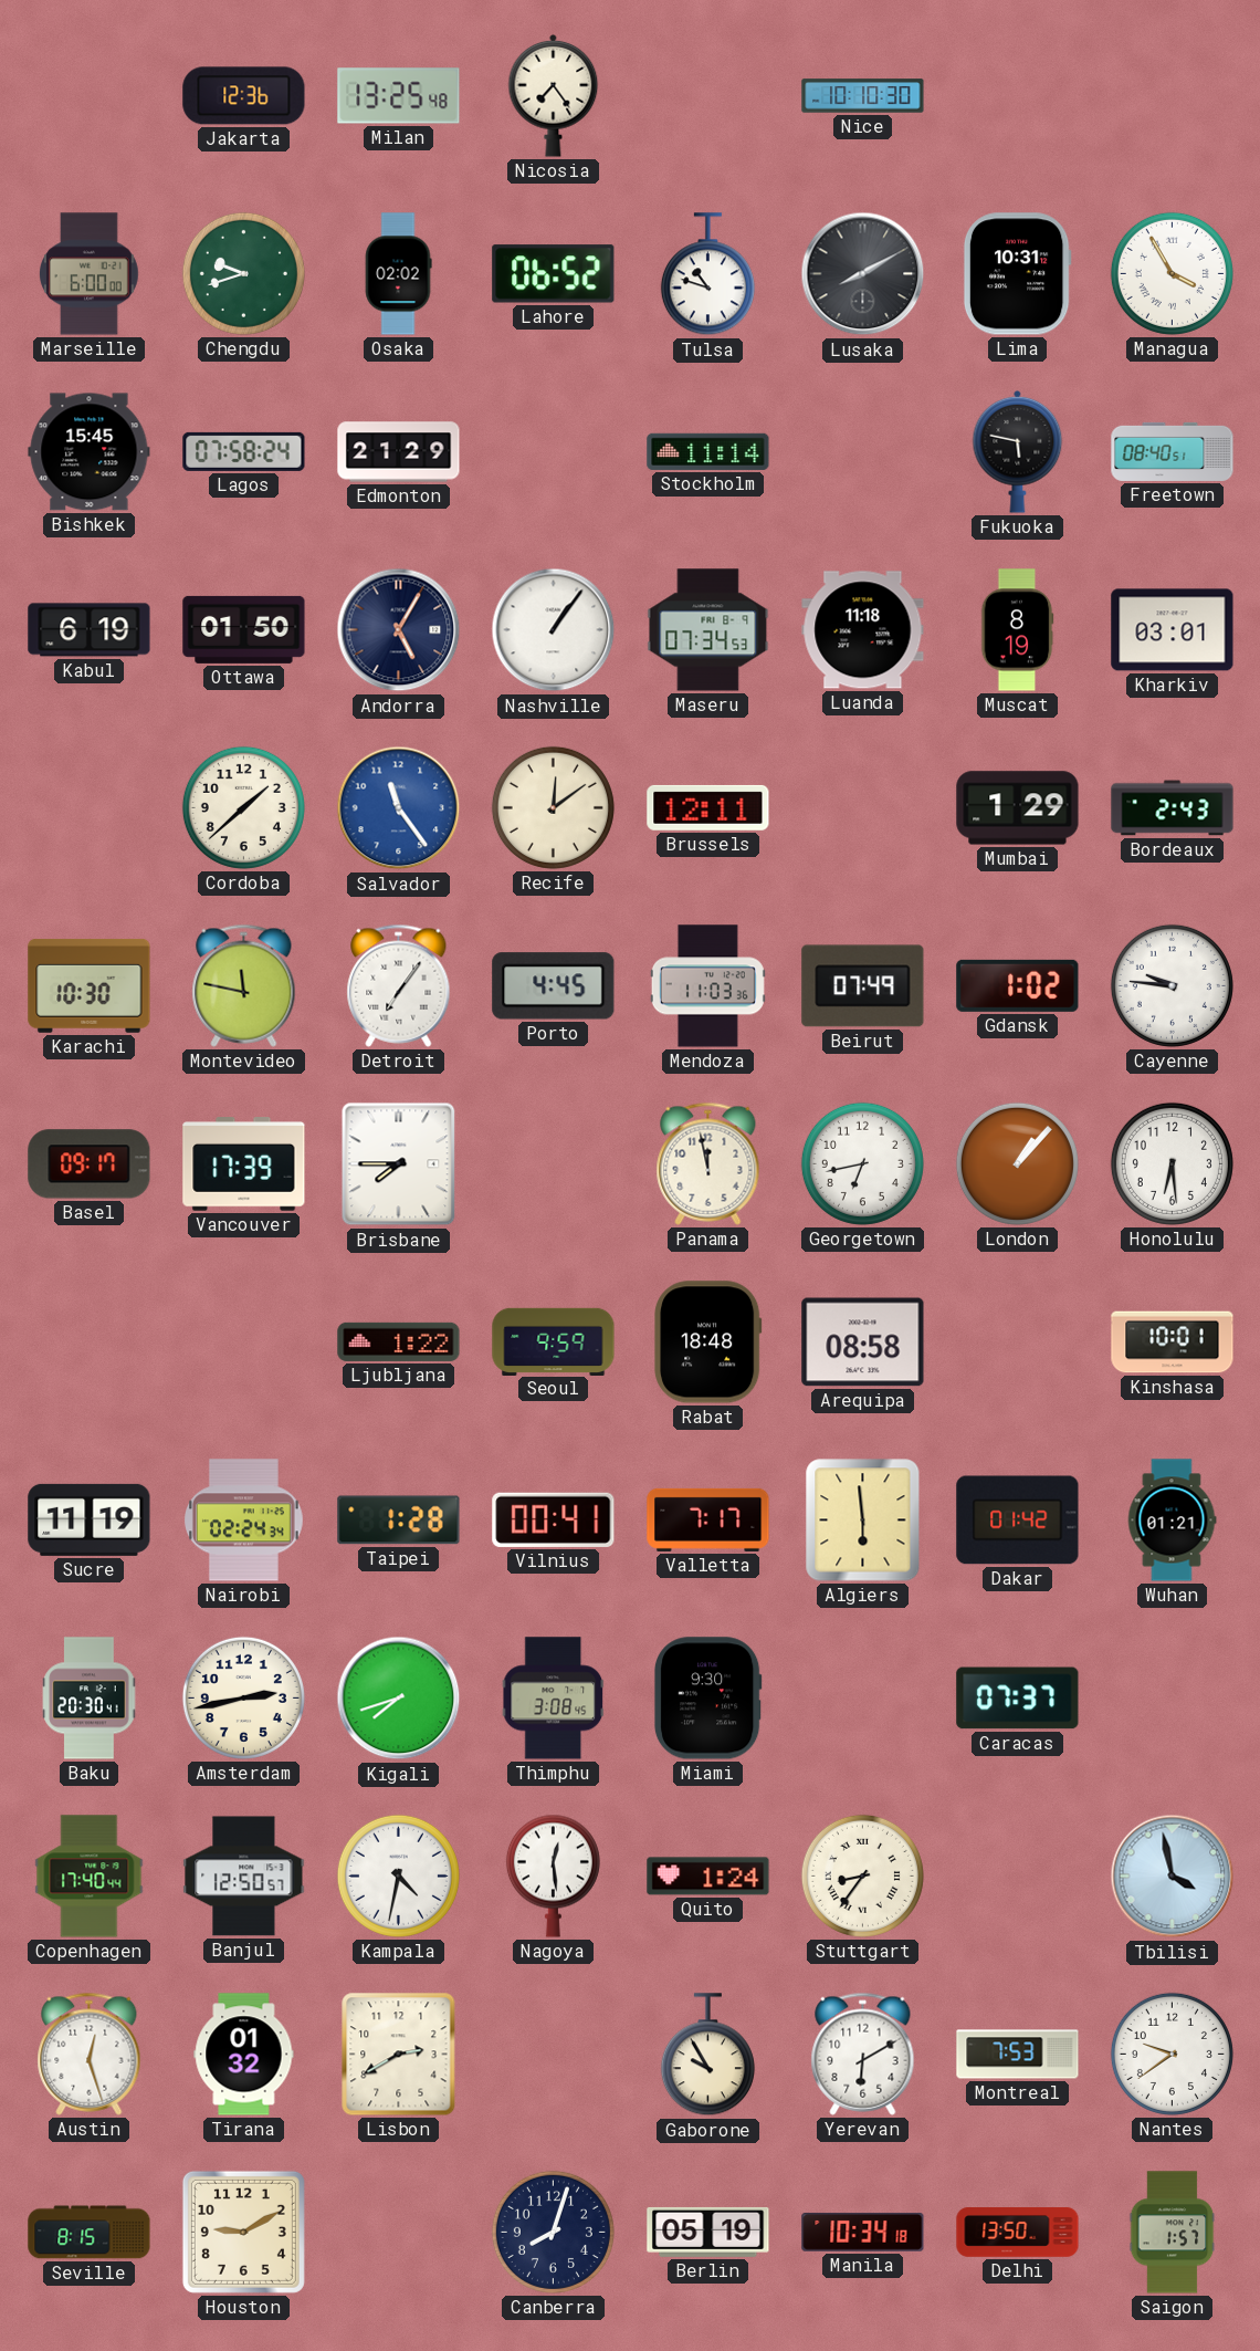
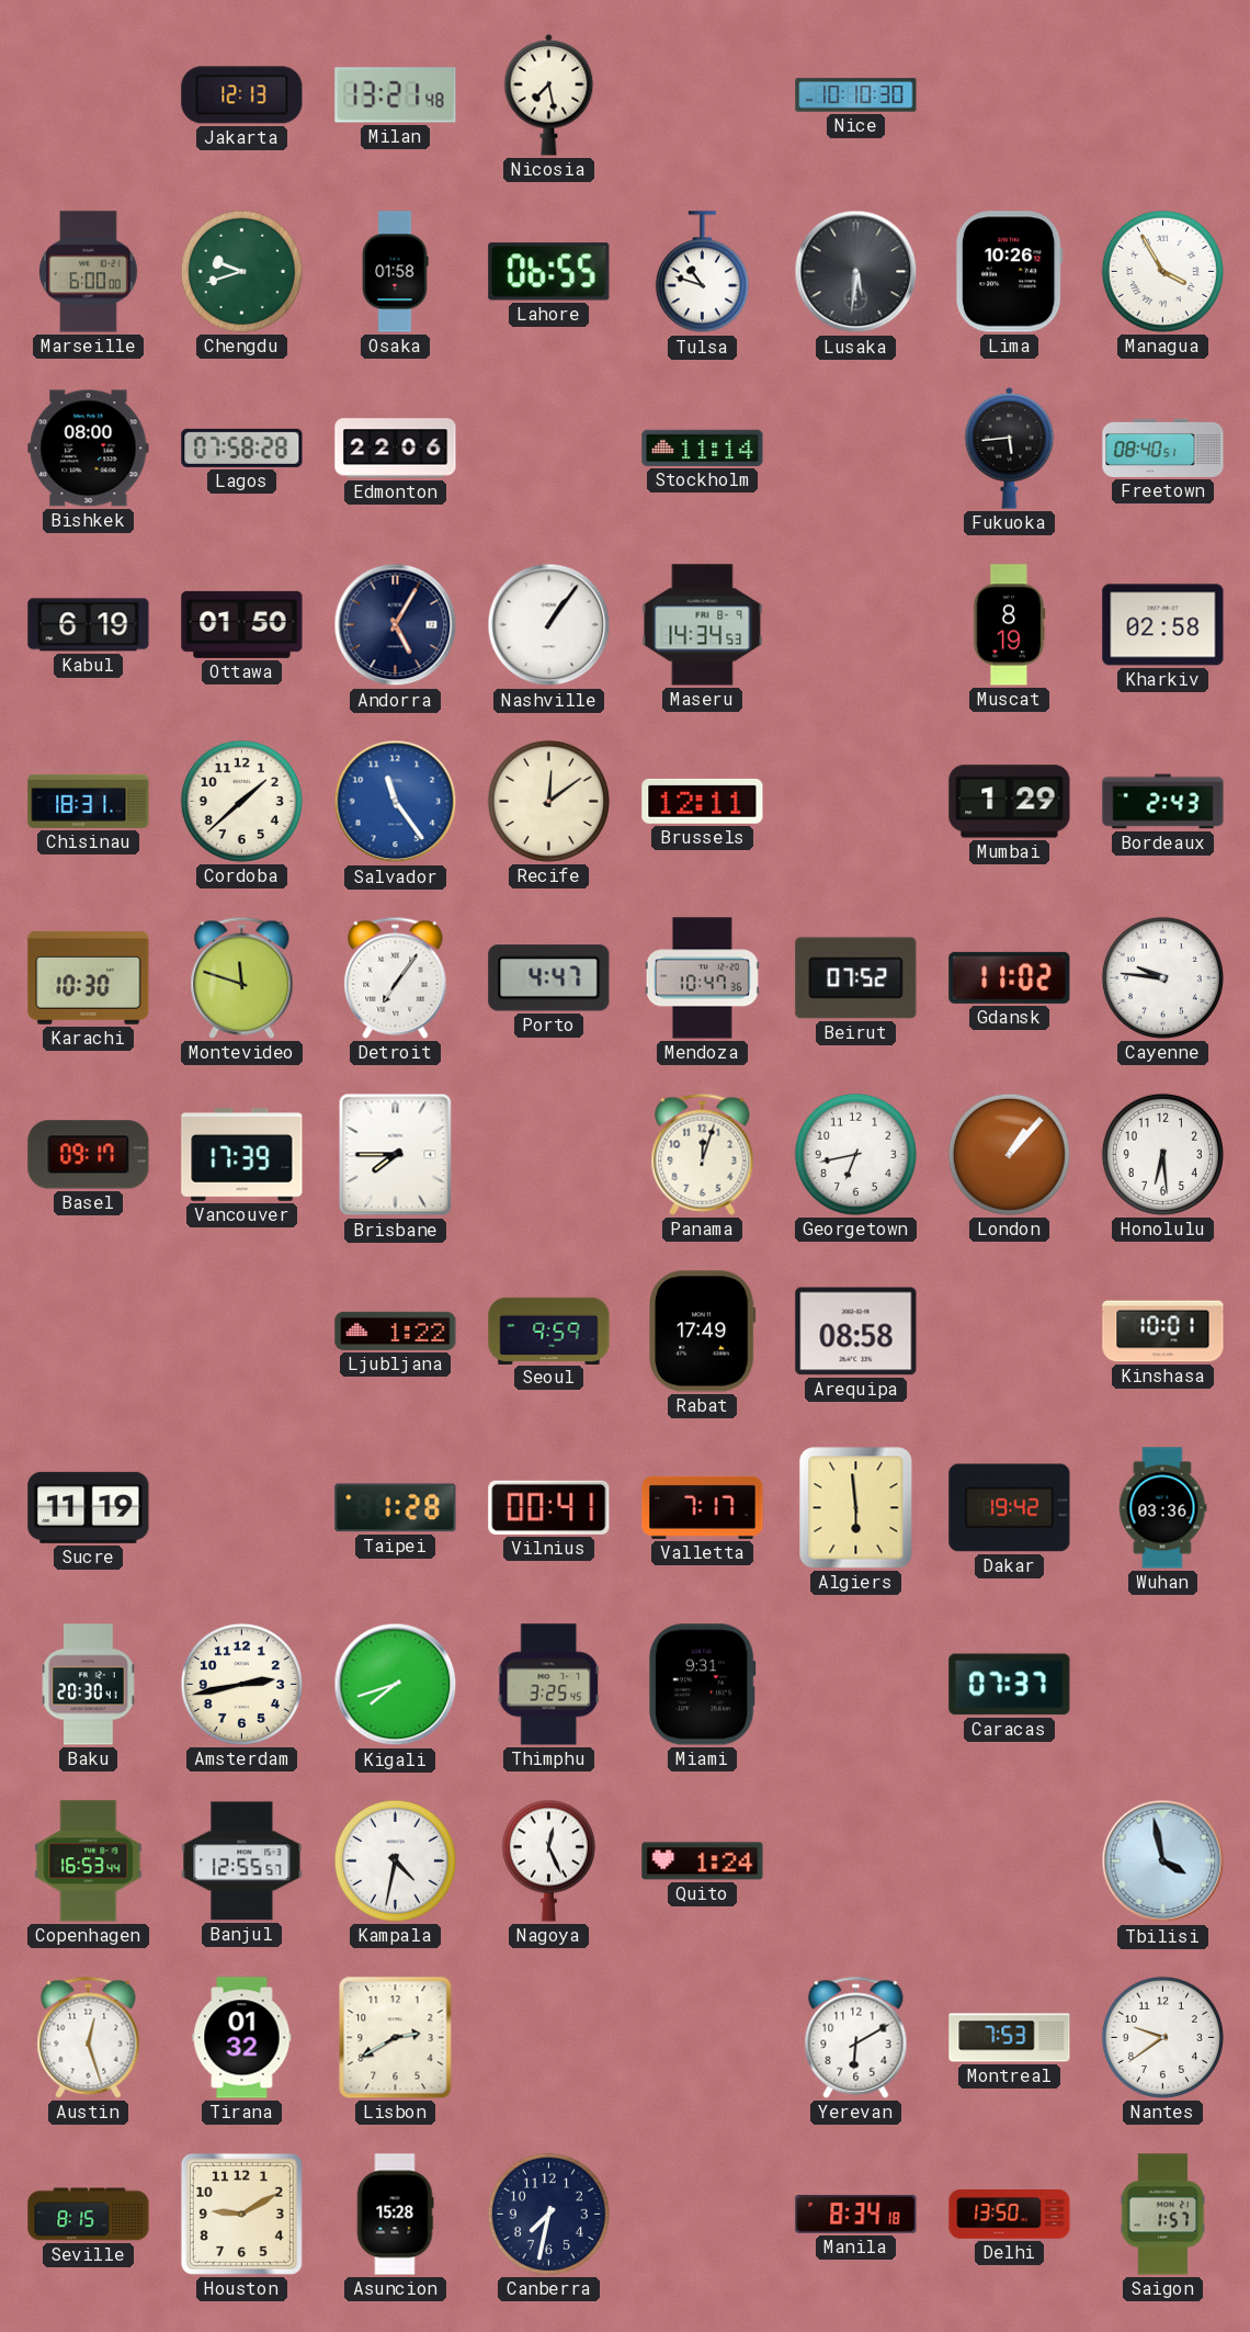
Jakarta: 12:36 -> 12:13
Milan: 13:25 -> 13:21
Nicosia: 7:24 -> 7:28
Osaka: 02:02 -> 01:58
Lahore: 06:52 -> 06:55
Lusaka: 8:10 -> 5:31
Lima: 10:31 -> 10:26
Bishkek: 15:45 -> 08:00
Lagos: 07:58:24 -> 07:58:28
Edmonton: 21:29 -> 22:06
Fukuoka: 5:47 -> 5:44
Maseru: 07:34 -> 14:34
Luanda: 11:18 -> none
Kharkiv: 03:01 -> 02:58
Chisinau: none -> 18:31
Montevideo: 11:47 -> 11:48
Porto: 4:45 -> 4:47
Mendoza: 11:03 -> 10:47
Beirut: 07:49 -> 07:52
Gdansk: 1:02 -> 11:02
Panama: 11:58 -> 12:03
Rabat: 18:48 -> 17:49
Nairobi: 02:24 -> none
Dakar: 01:42 -> 19:42
Wuhan: 01:21 -> 03:36
Thimphu: 3:08 -> 3:25
Miami: 9:30 -> 9:31
Copenhagen: 17:40 -> 16:53
Banjul: 12:50 -> 12:55
Nagoya: 12:29 -> 12:26
Stuttgart: 8:36 -> none
Gaborone: 9:55 -> none
Asuncion: none -> 15:28
Canberra: 8:03 -> 7:32
Berlin: 05:19 -> none
Manila: 10:34 -> 8:34
